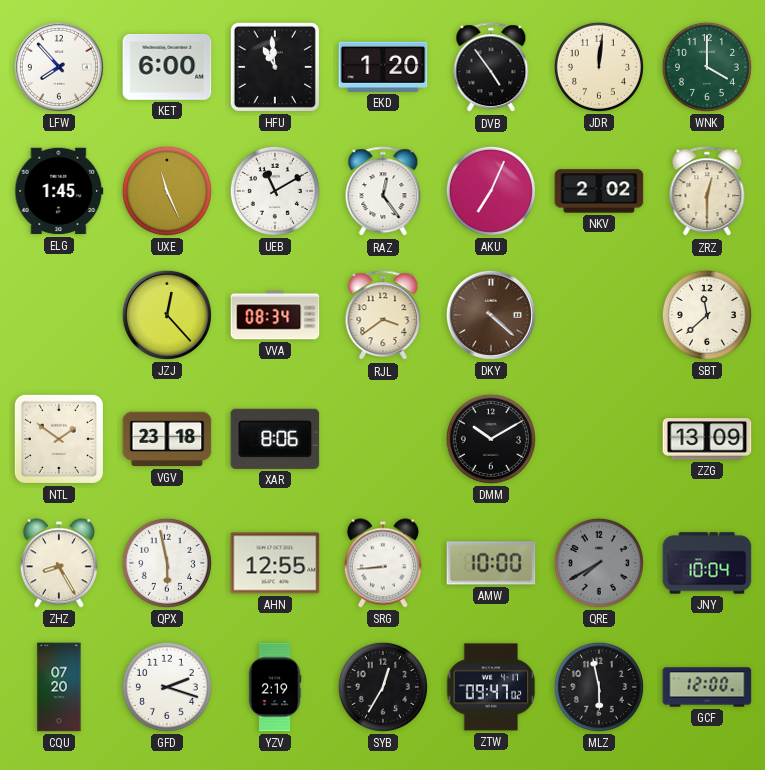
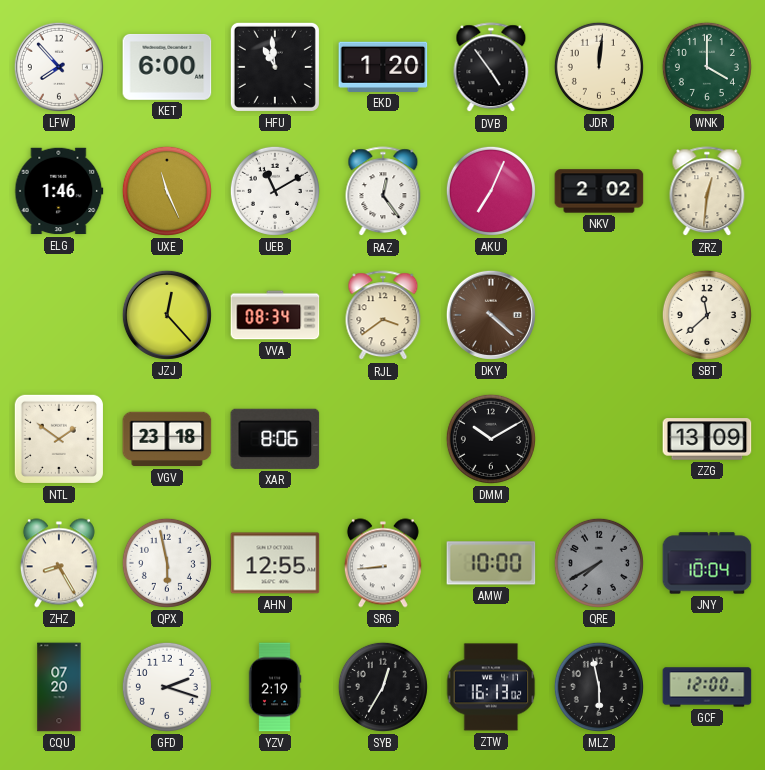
ELG: 1:45 -> 1:46
ZRZ: 12:30 -> 12:31
ZTW: 09:47 -> 16:13
